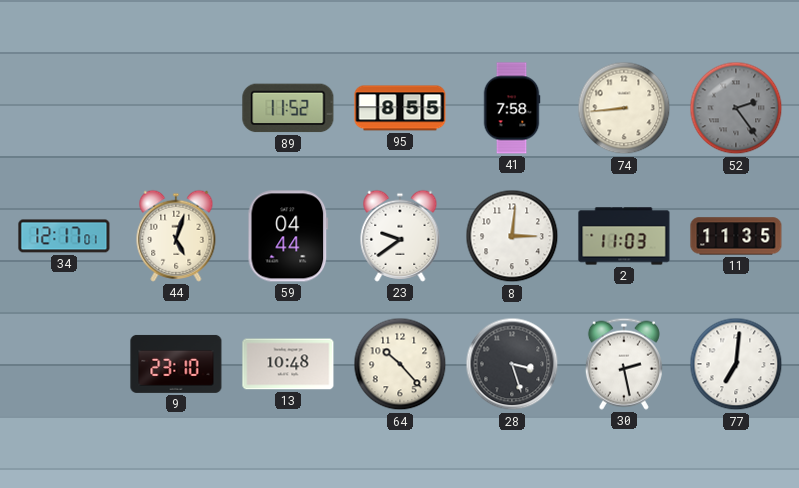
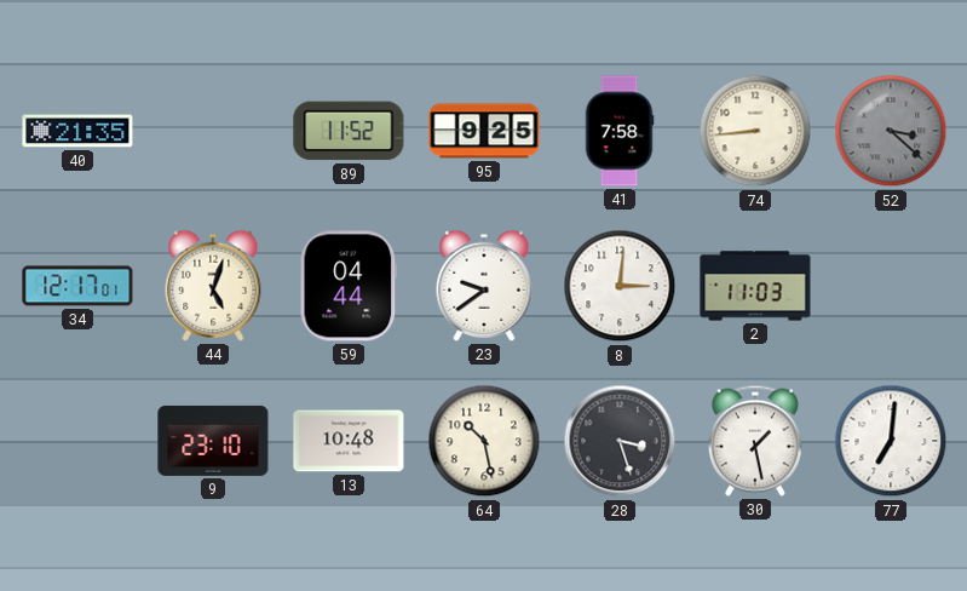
40: none -> 21:35
95: 8:55 -> 9:25
52: 2:24 -> 3:22
11: 11:35 -> none
64: 10:23 -> 10:28
30: 2:28 -> 1:28
